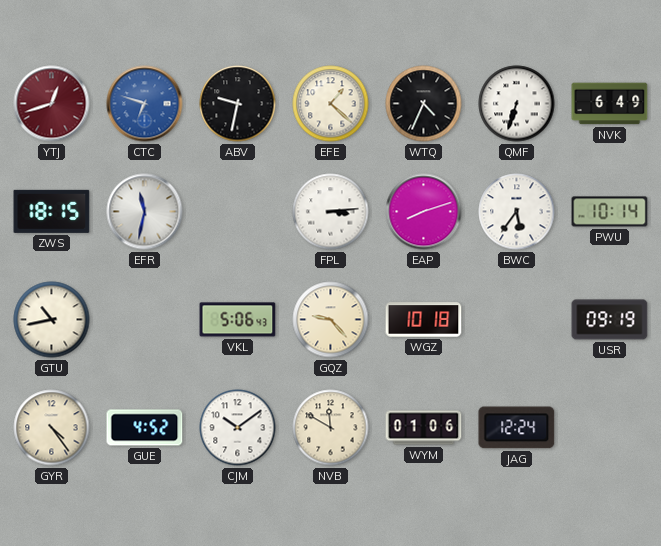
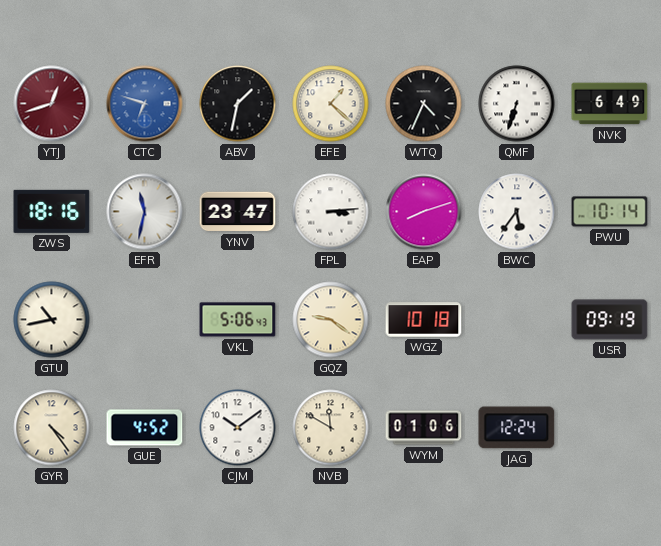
ABV: 9:32 -> 1:32
ZWS: 18:15 -> 18:16
YNV: none -> 23:47
GQZ: 9:23 -> 9:21
